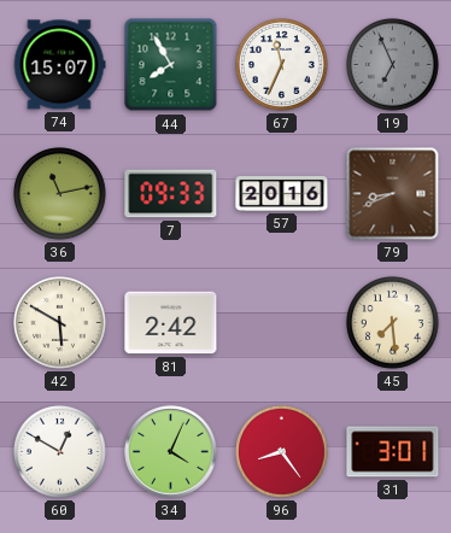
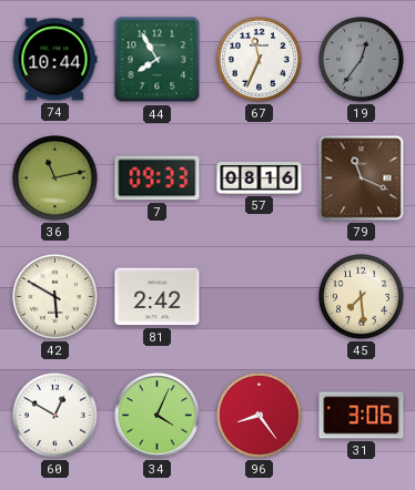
74: 15:07 -> 10:44
19: 6:56 -> 12:36
57: 20:16 -> 08:16
79: 8:41 -> 11:19
31: 3:01 -> 3:06
